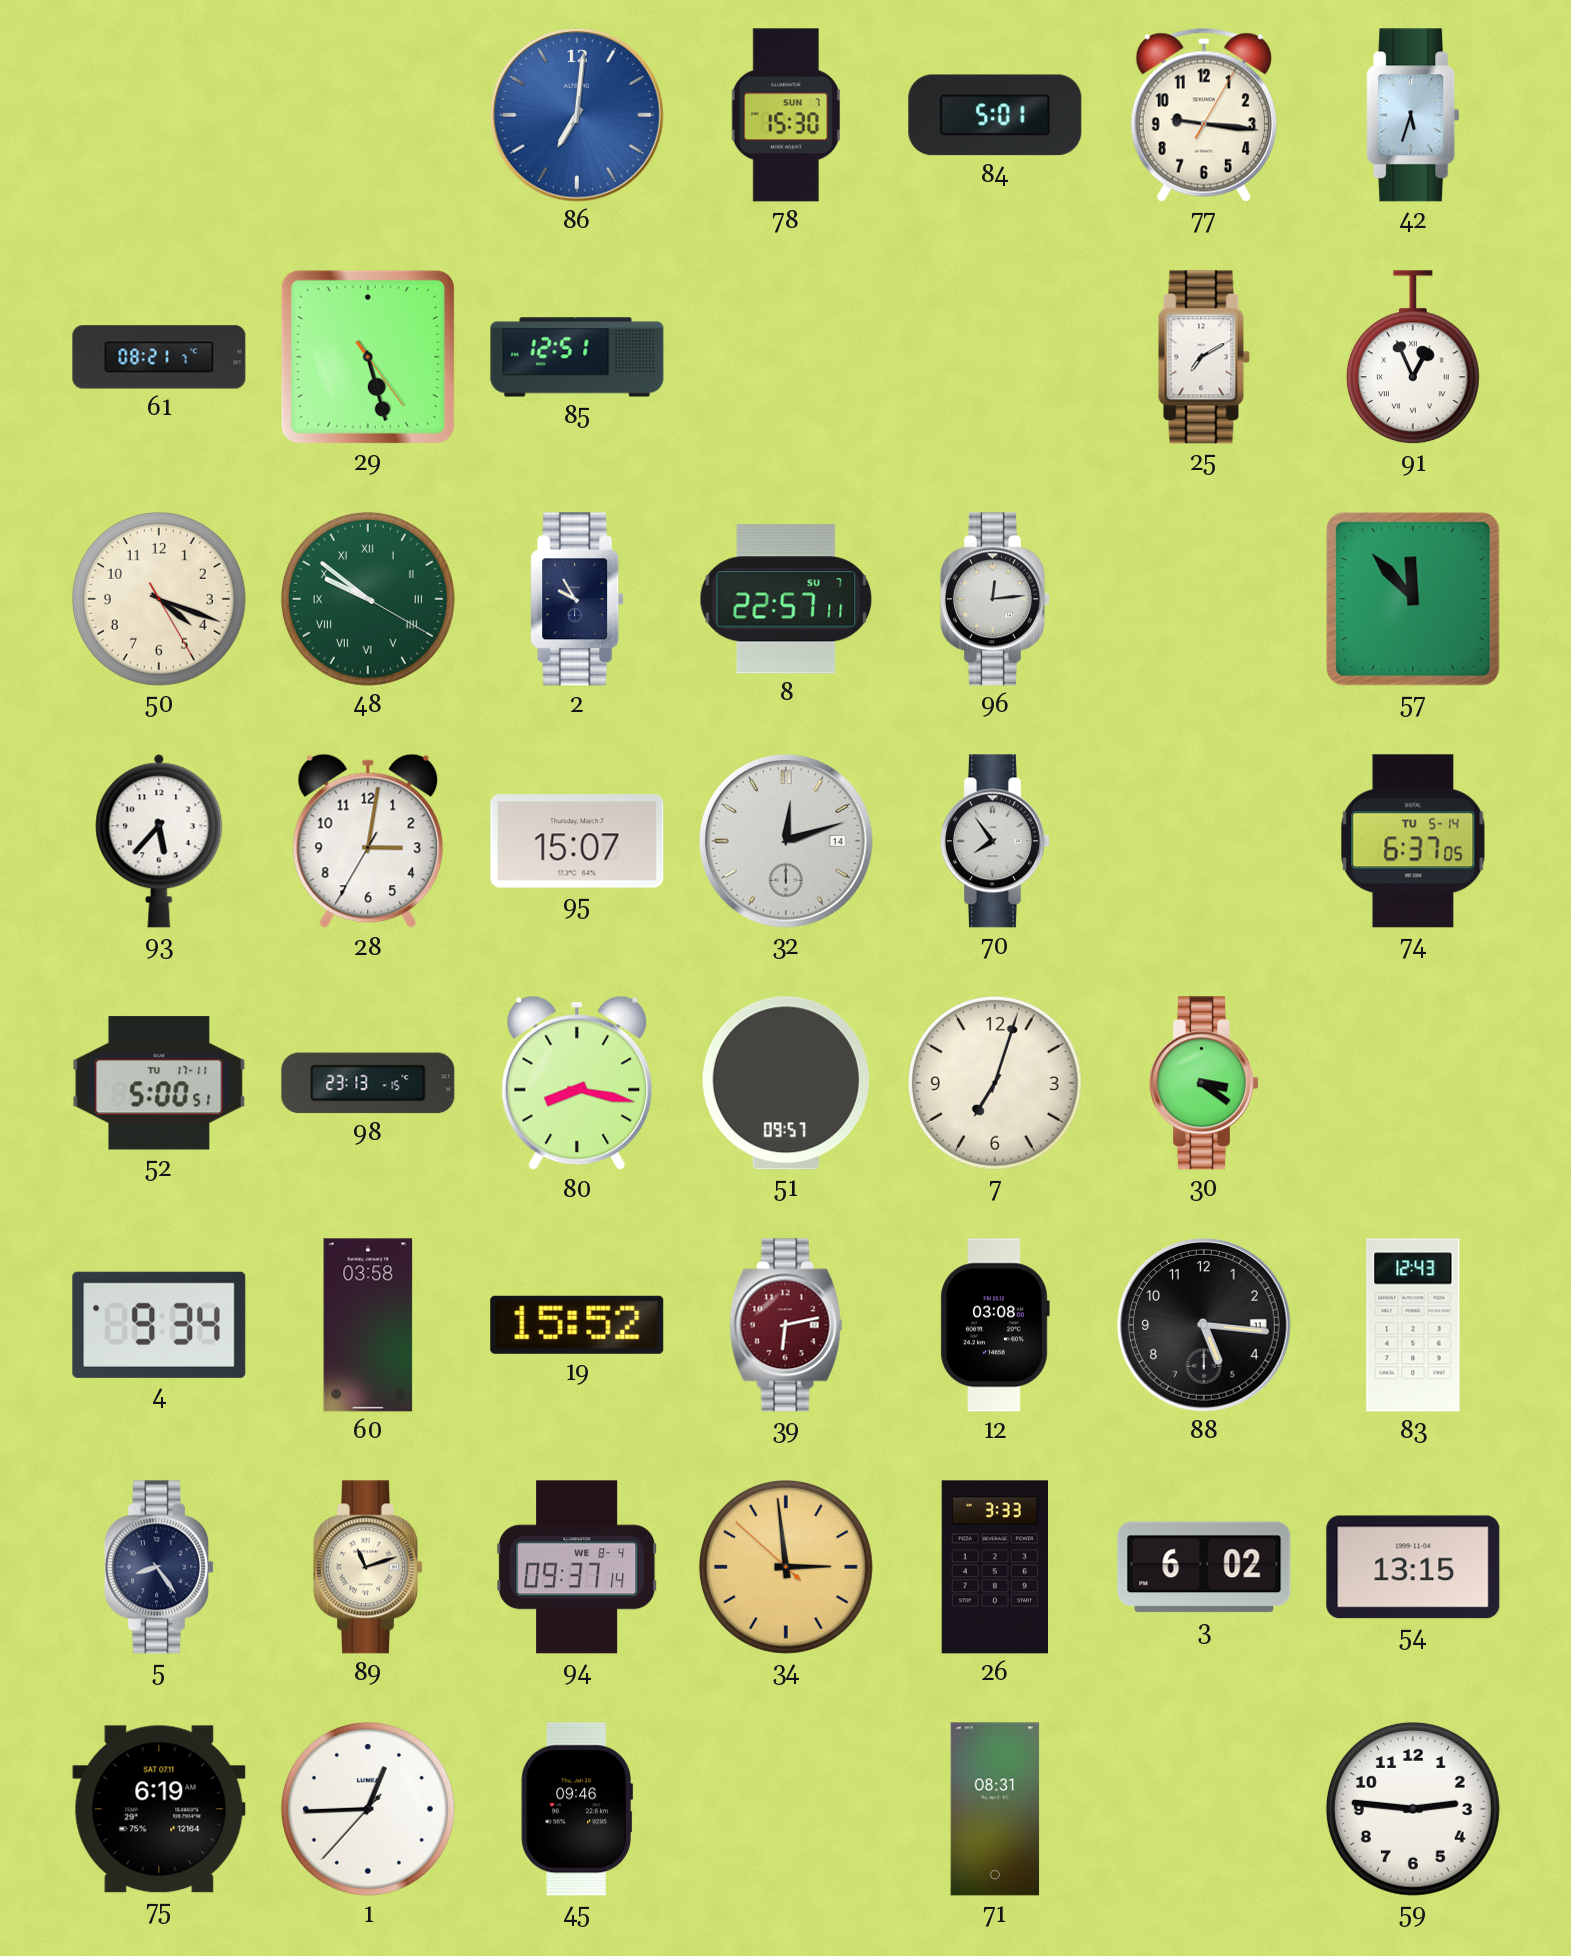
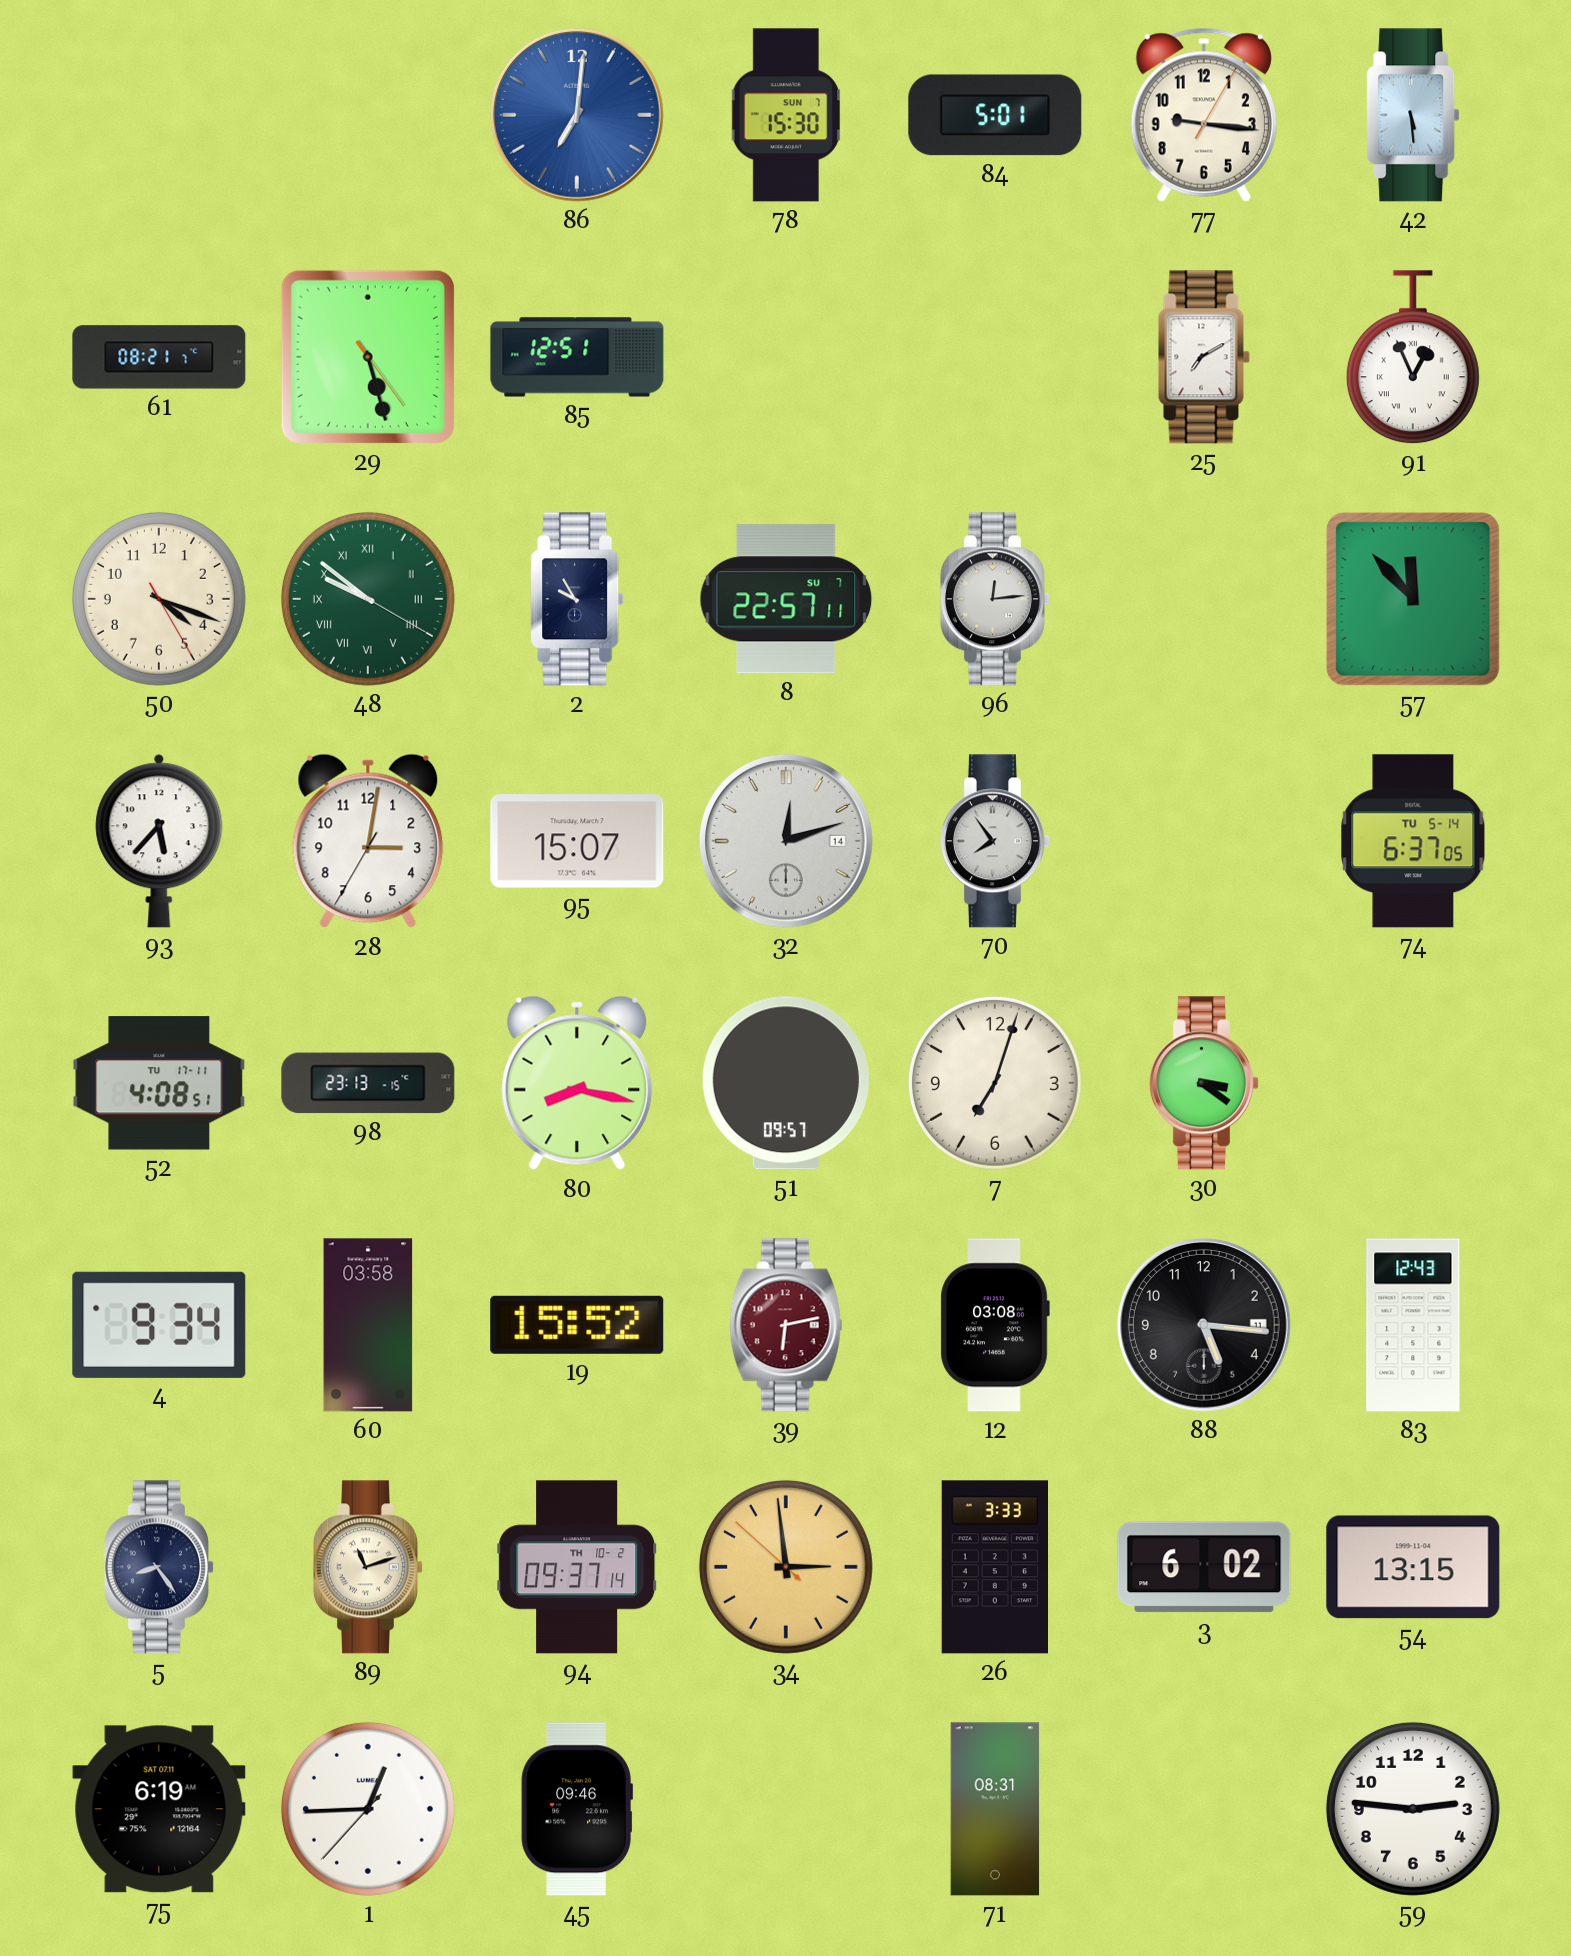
42: 5:33 -> 5:29
52: 5:00 -> 4:08
94 date: WE 8-4 -> TH 10-2
